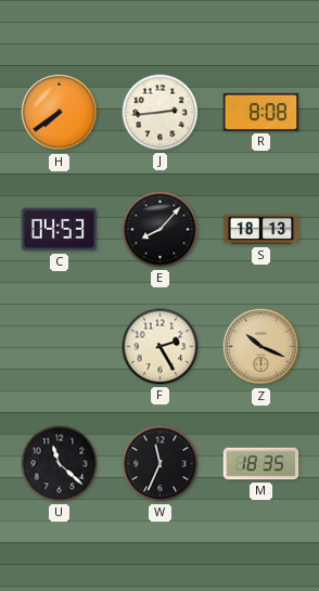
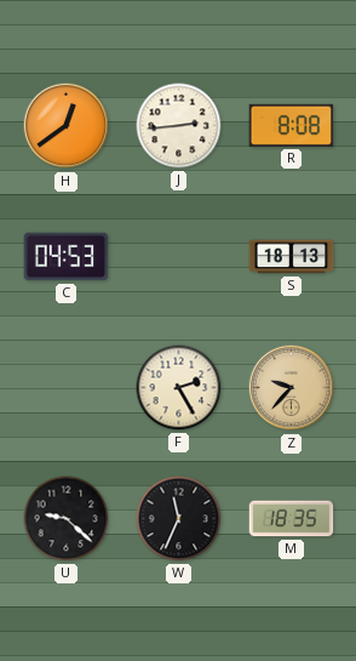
H: 7:39 -> 12:39
E: 8:07 -> none
Z: 10:19 -> 9:37
U: 11:22 -> 9:22
